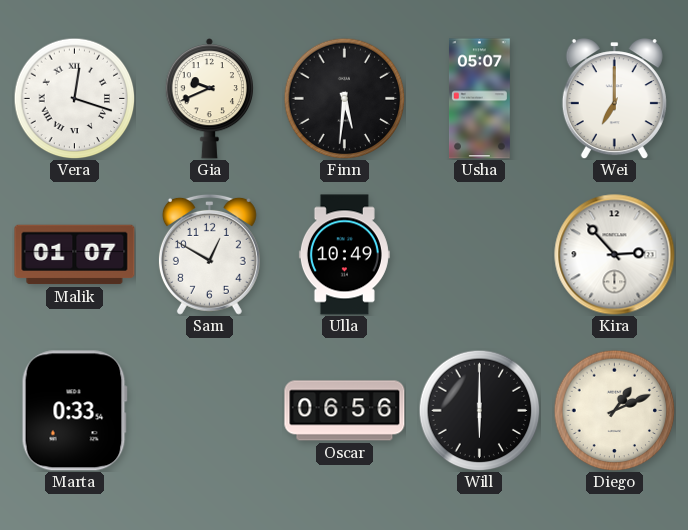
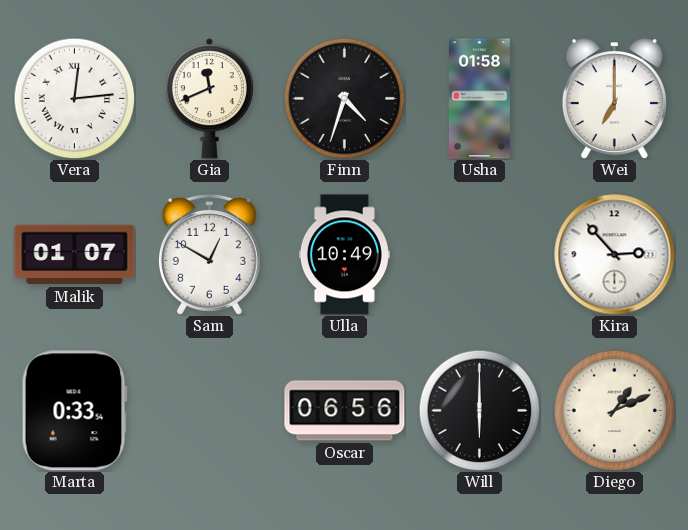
Vera: 12:18 -> 12:14
Gia: 9:41 -> 11:41
Finn: 5:31 -> 4:33
Usha: 05:07 -> 01:58
